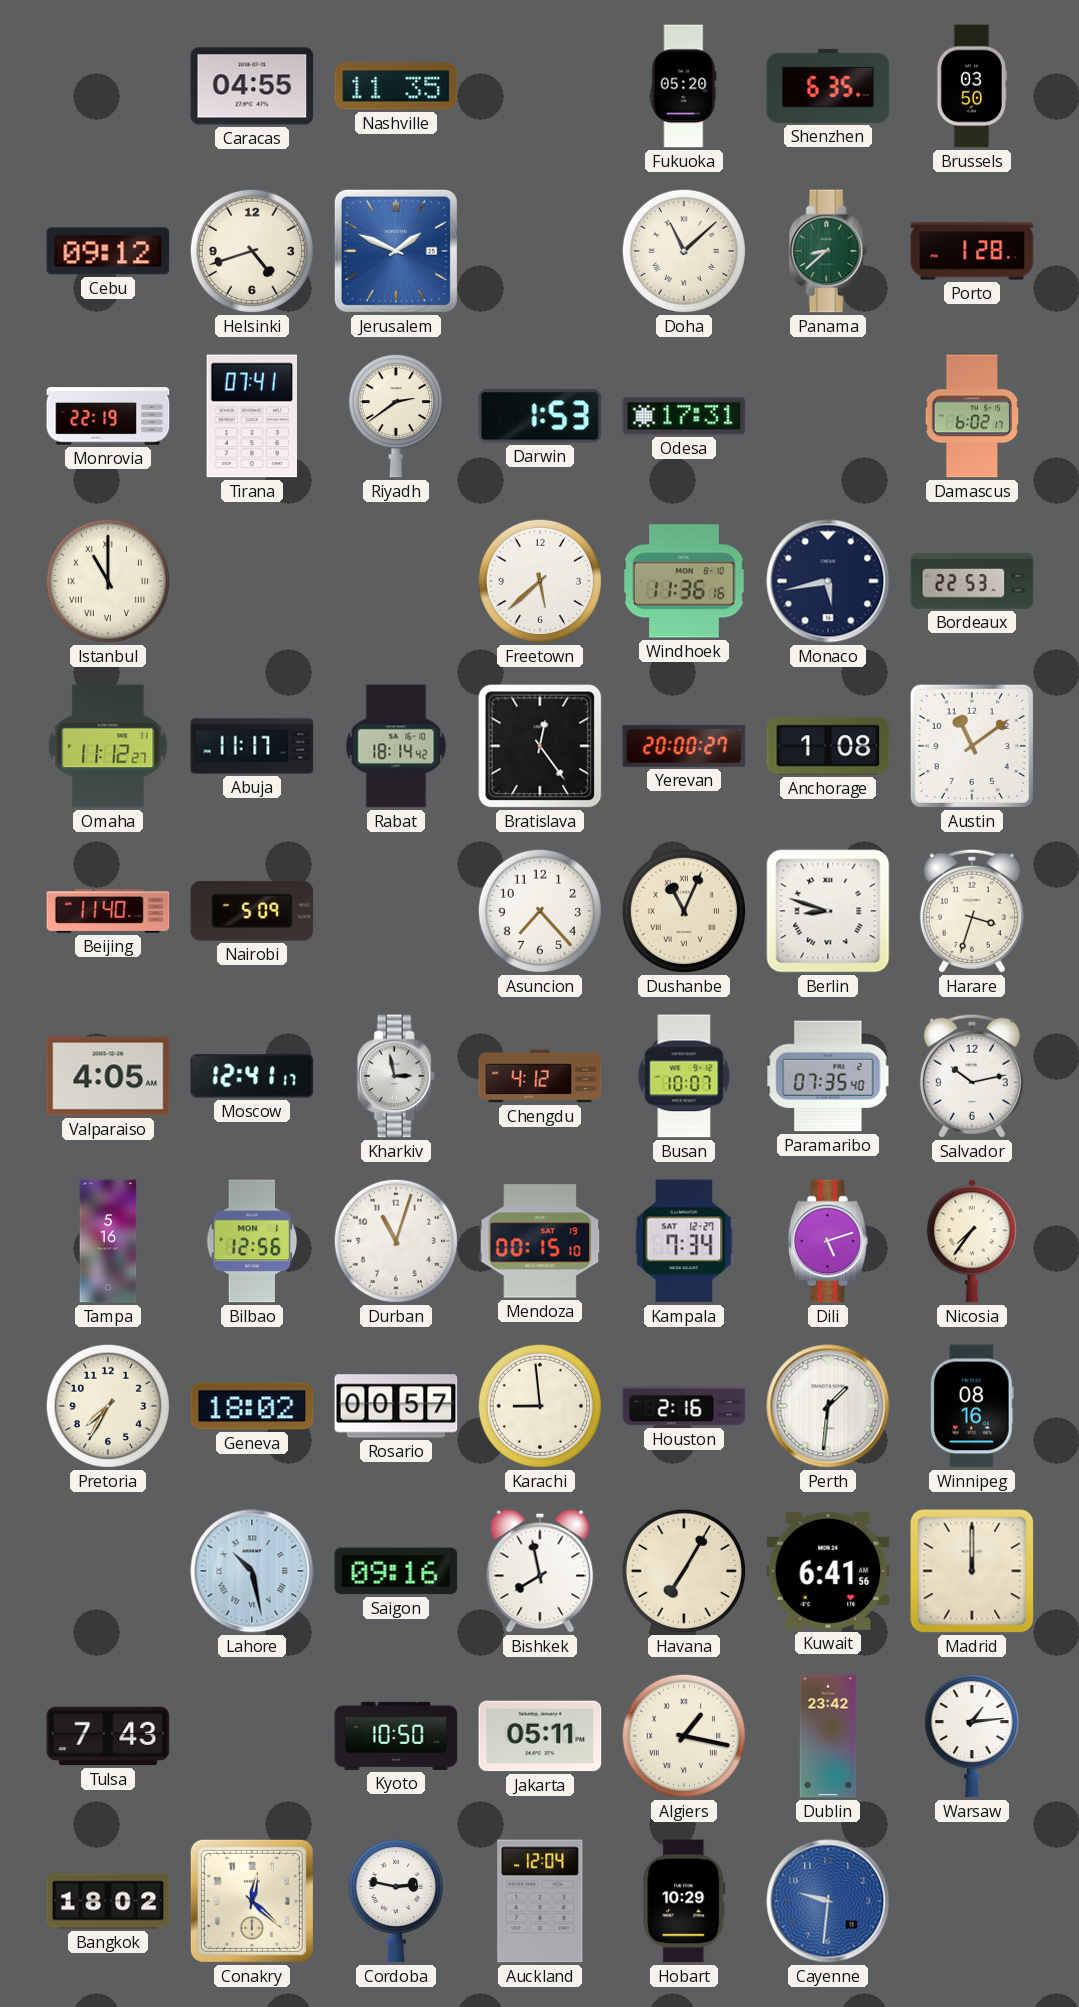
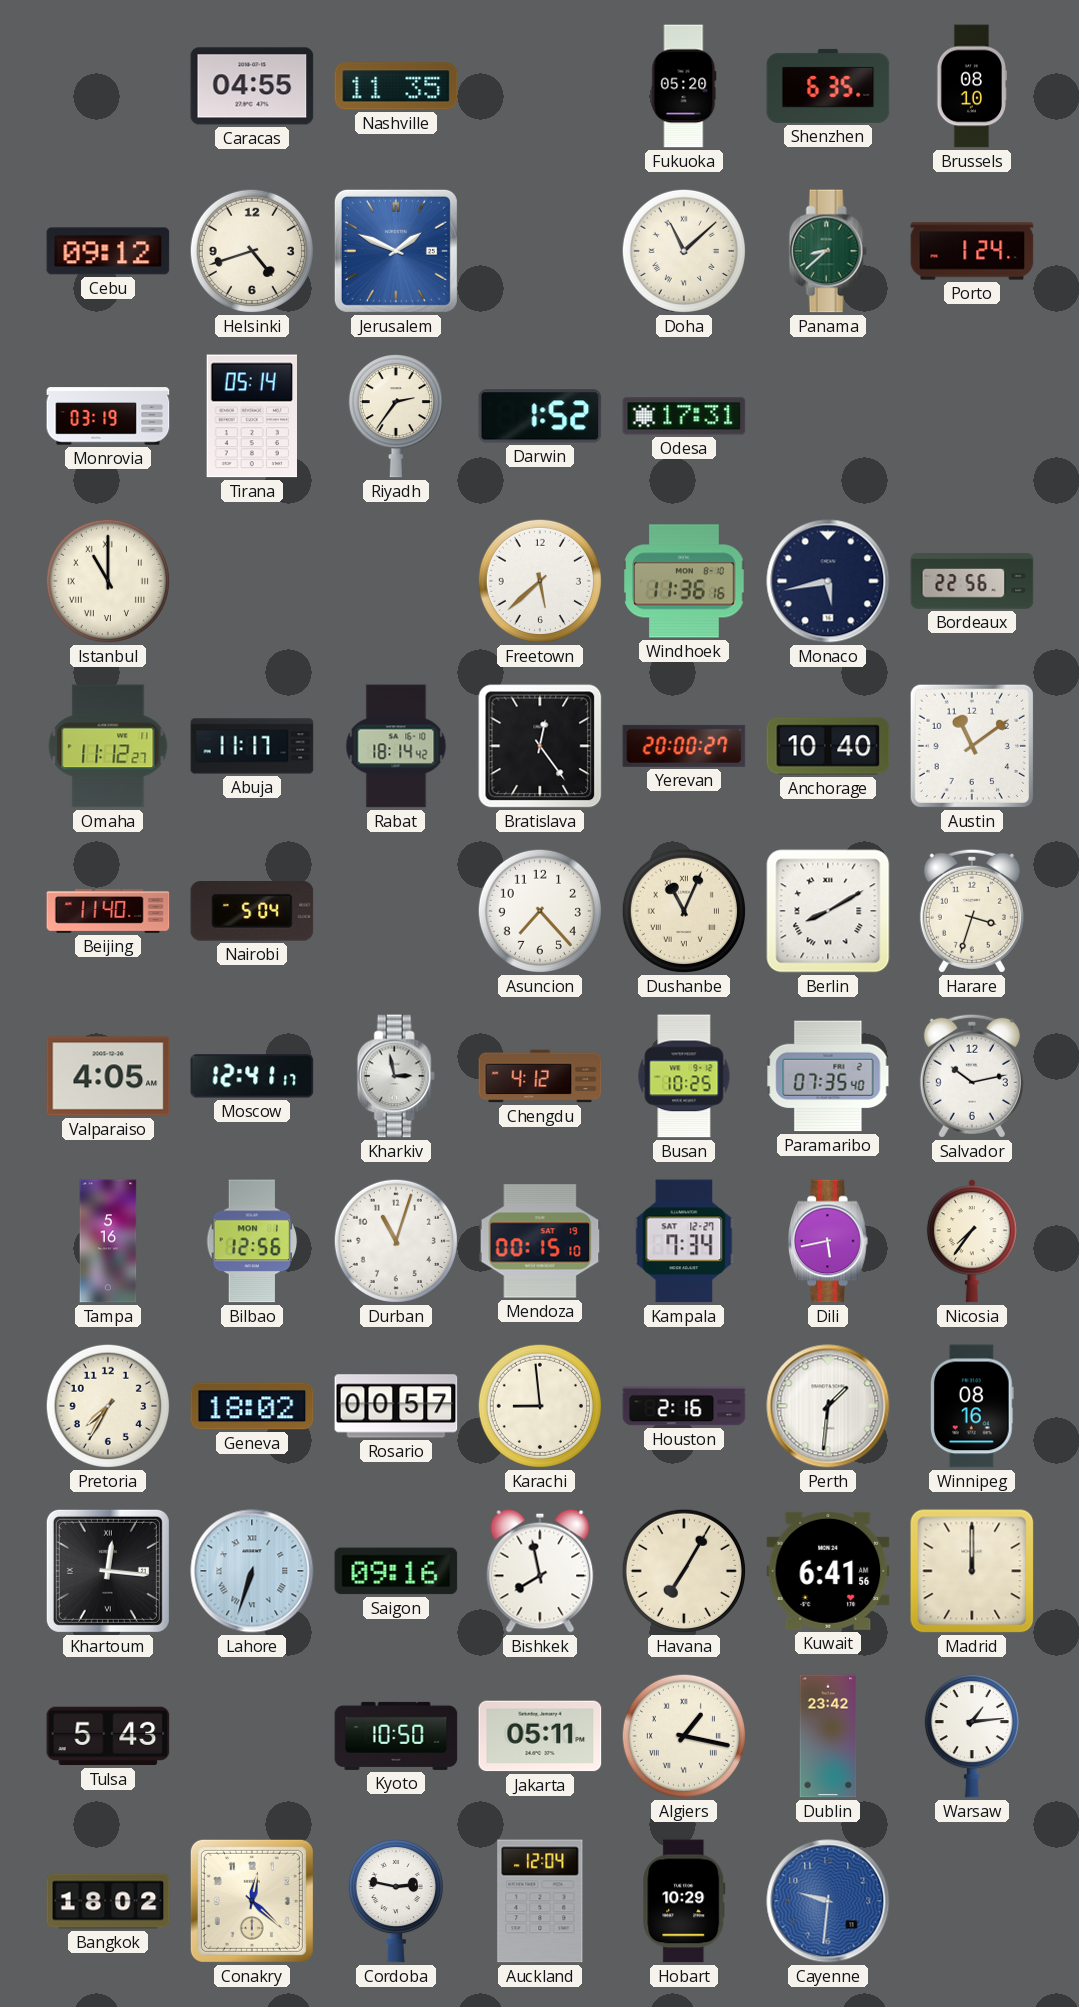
Brussels: 03:50 -> 08:10
Porto: 1:28 -> 1:24
Monrovia: 22:19 -> 03:19
Tirana: 07:41 -> 05:14
Riyadh: 2:39 -> 2:36
Darwin: 1:53 -> 1:52
Damascus: 6:02 -> none
Bordeaux: 22:53 -> 22:56
Anchorage: 1:08 -> 10:40
Nairobi: 5:09 -> 5:04
Berlin: 8:48 -> 8:10
Busan: 10:07 -> 10:25
Dili: 5:12 -> 5:43
Khartoum: none -> 12:16
Lahore: 10:28 -> 6:33
Tulsa: 7:43 -> 5:43
